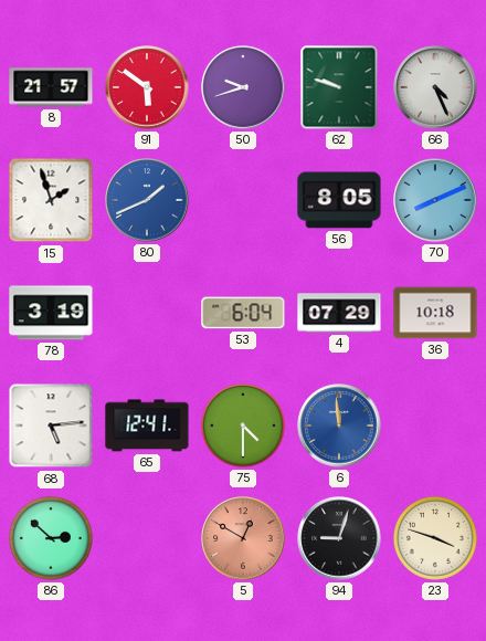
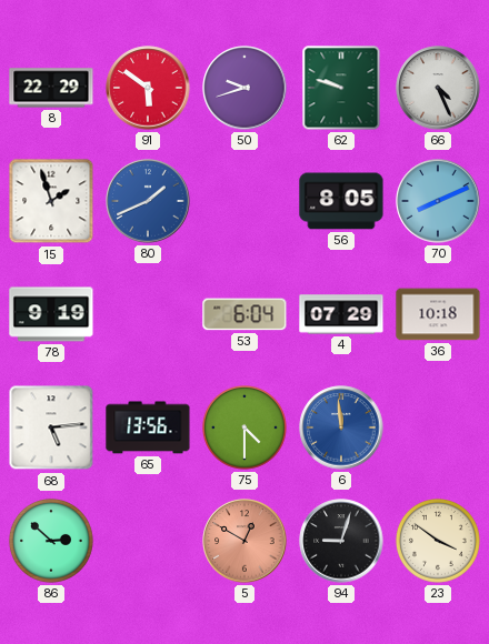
8: 21:57 -> 22:29
78: 3:19 -> 9:19
65: 12:41 -> 13:56
23: 3:48 -> 3:51
